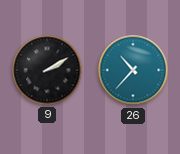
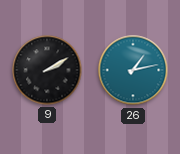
26: 10:37 -> 1:13
